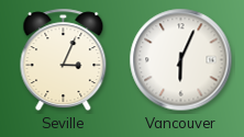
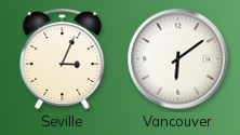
Vancouver: 6:04 -> 6:09
